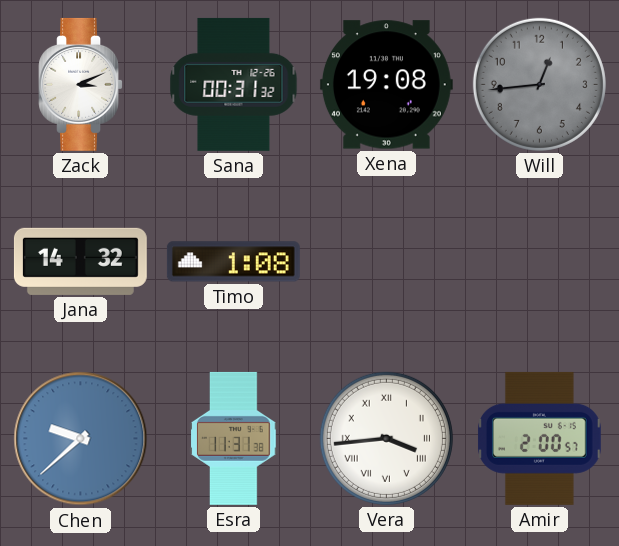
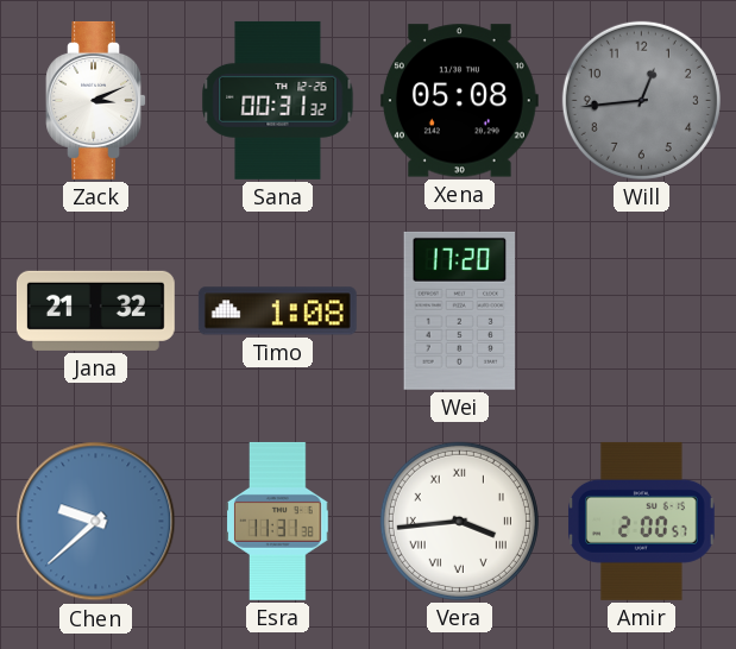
Xena: 19:08 -> 05:08
Jana: 14:32 -> 21:32
Wei: none -> 17:20
